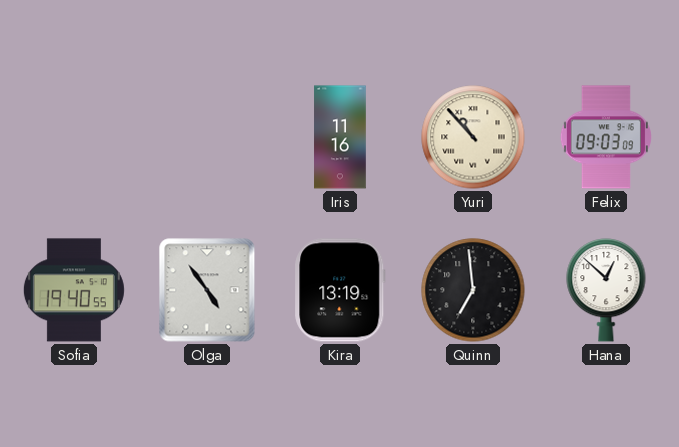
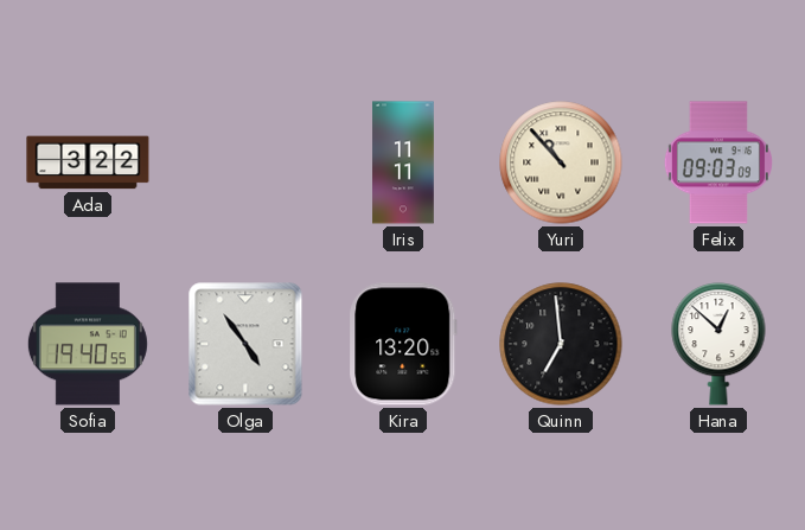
Ada: none -> 3:22
Iris: 11:16 -> 11:11
Kira: 13:19 -> 13:20
